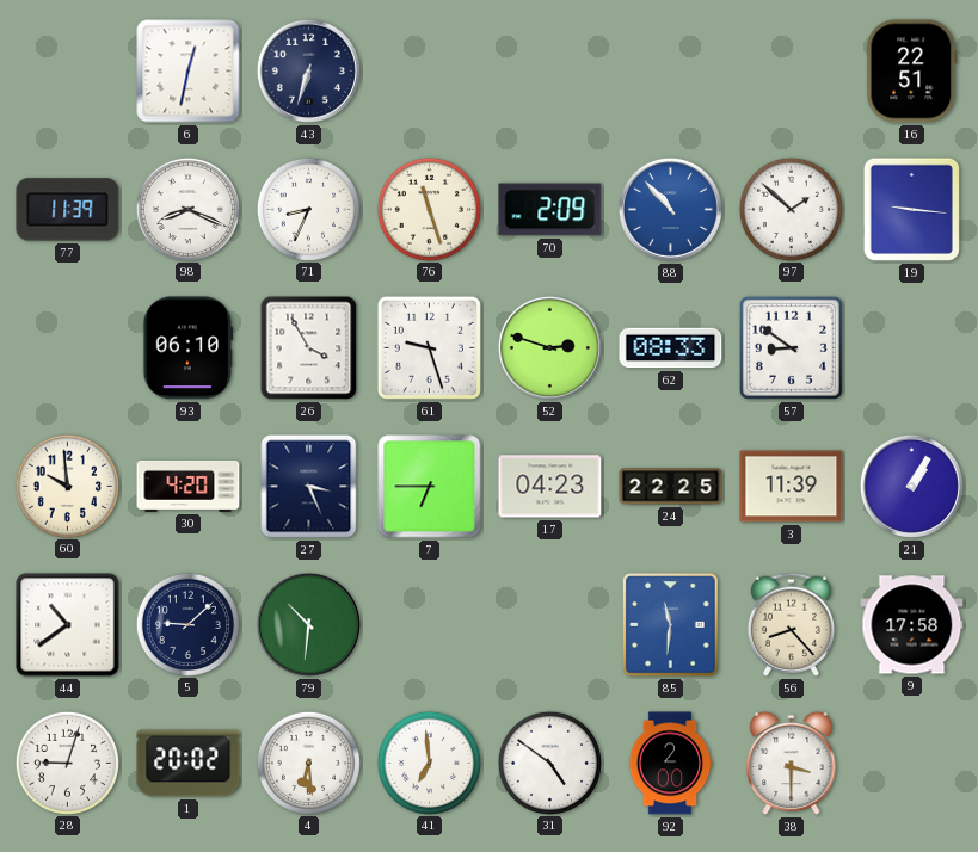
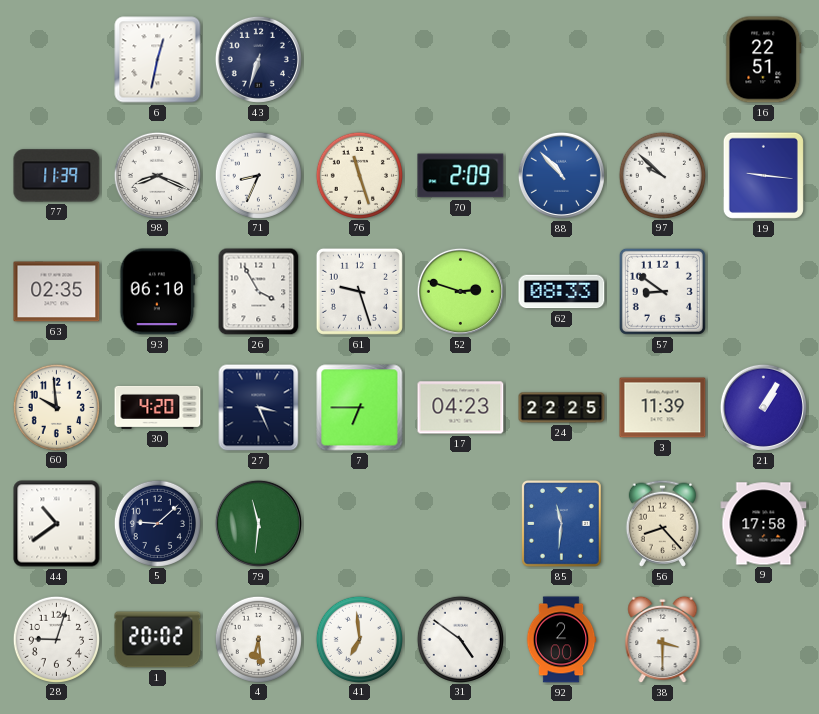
97: 1:52 -> 9:52
63: none -> 02:35
79: 10:31 -> 11:31
